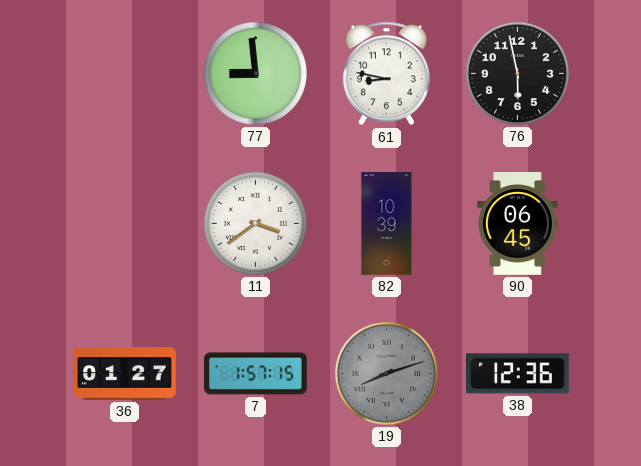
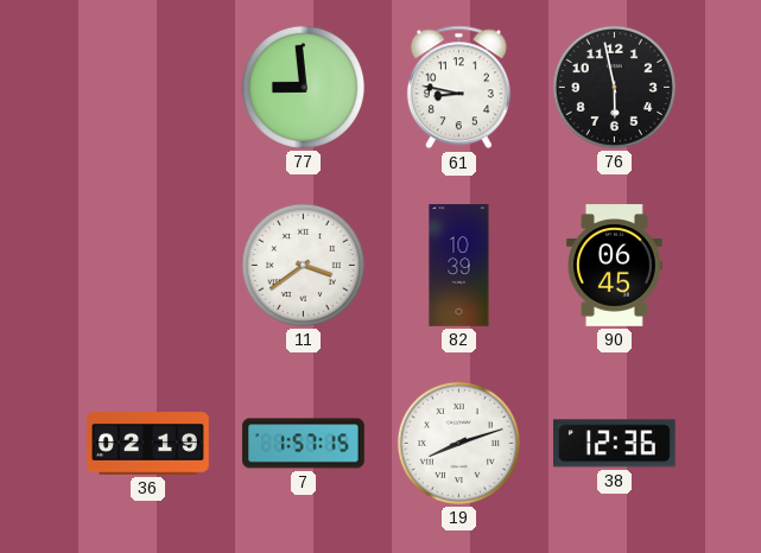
36: 01:27 -> 02:19
19 dial: grey -> white
